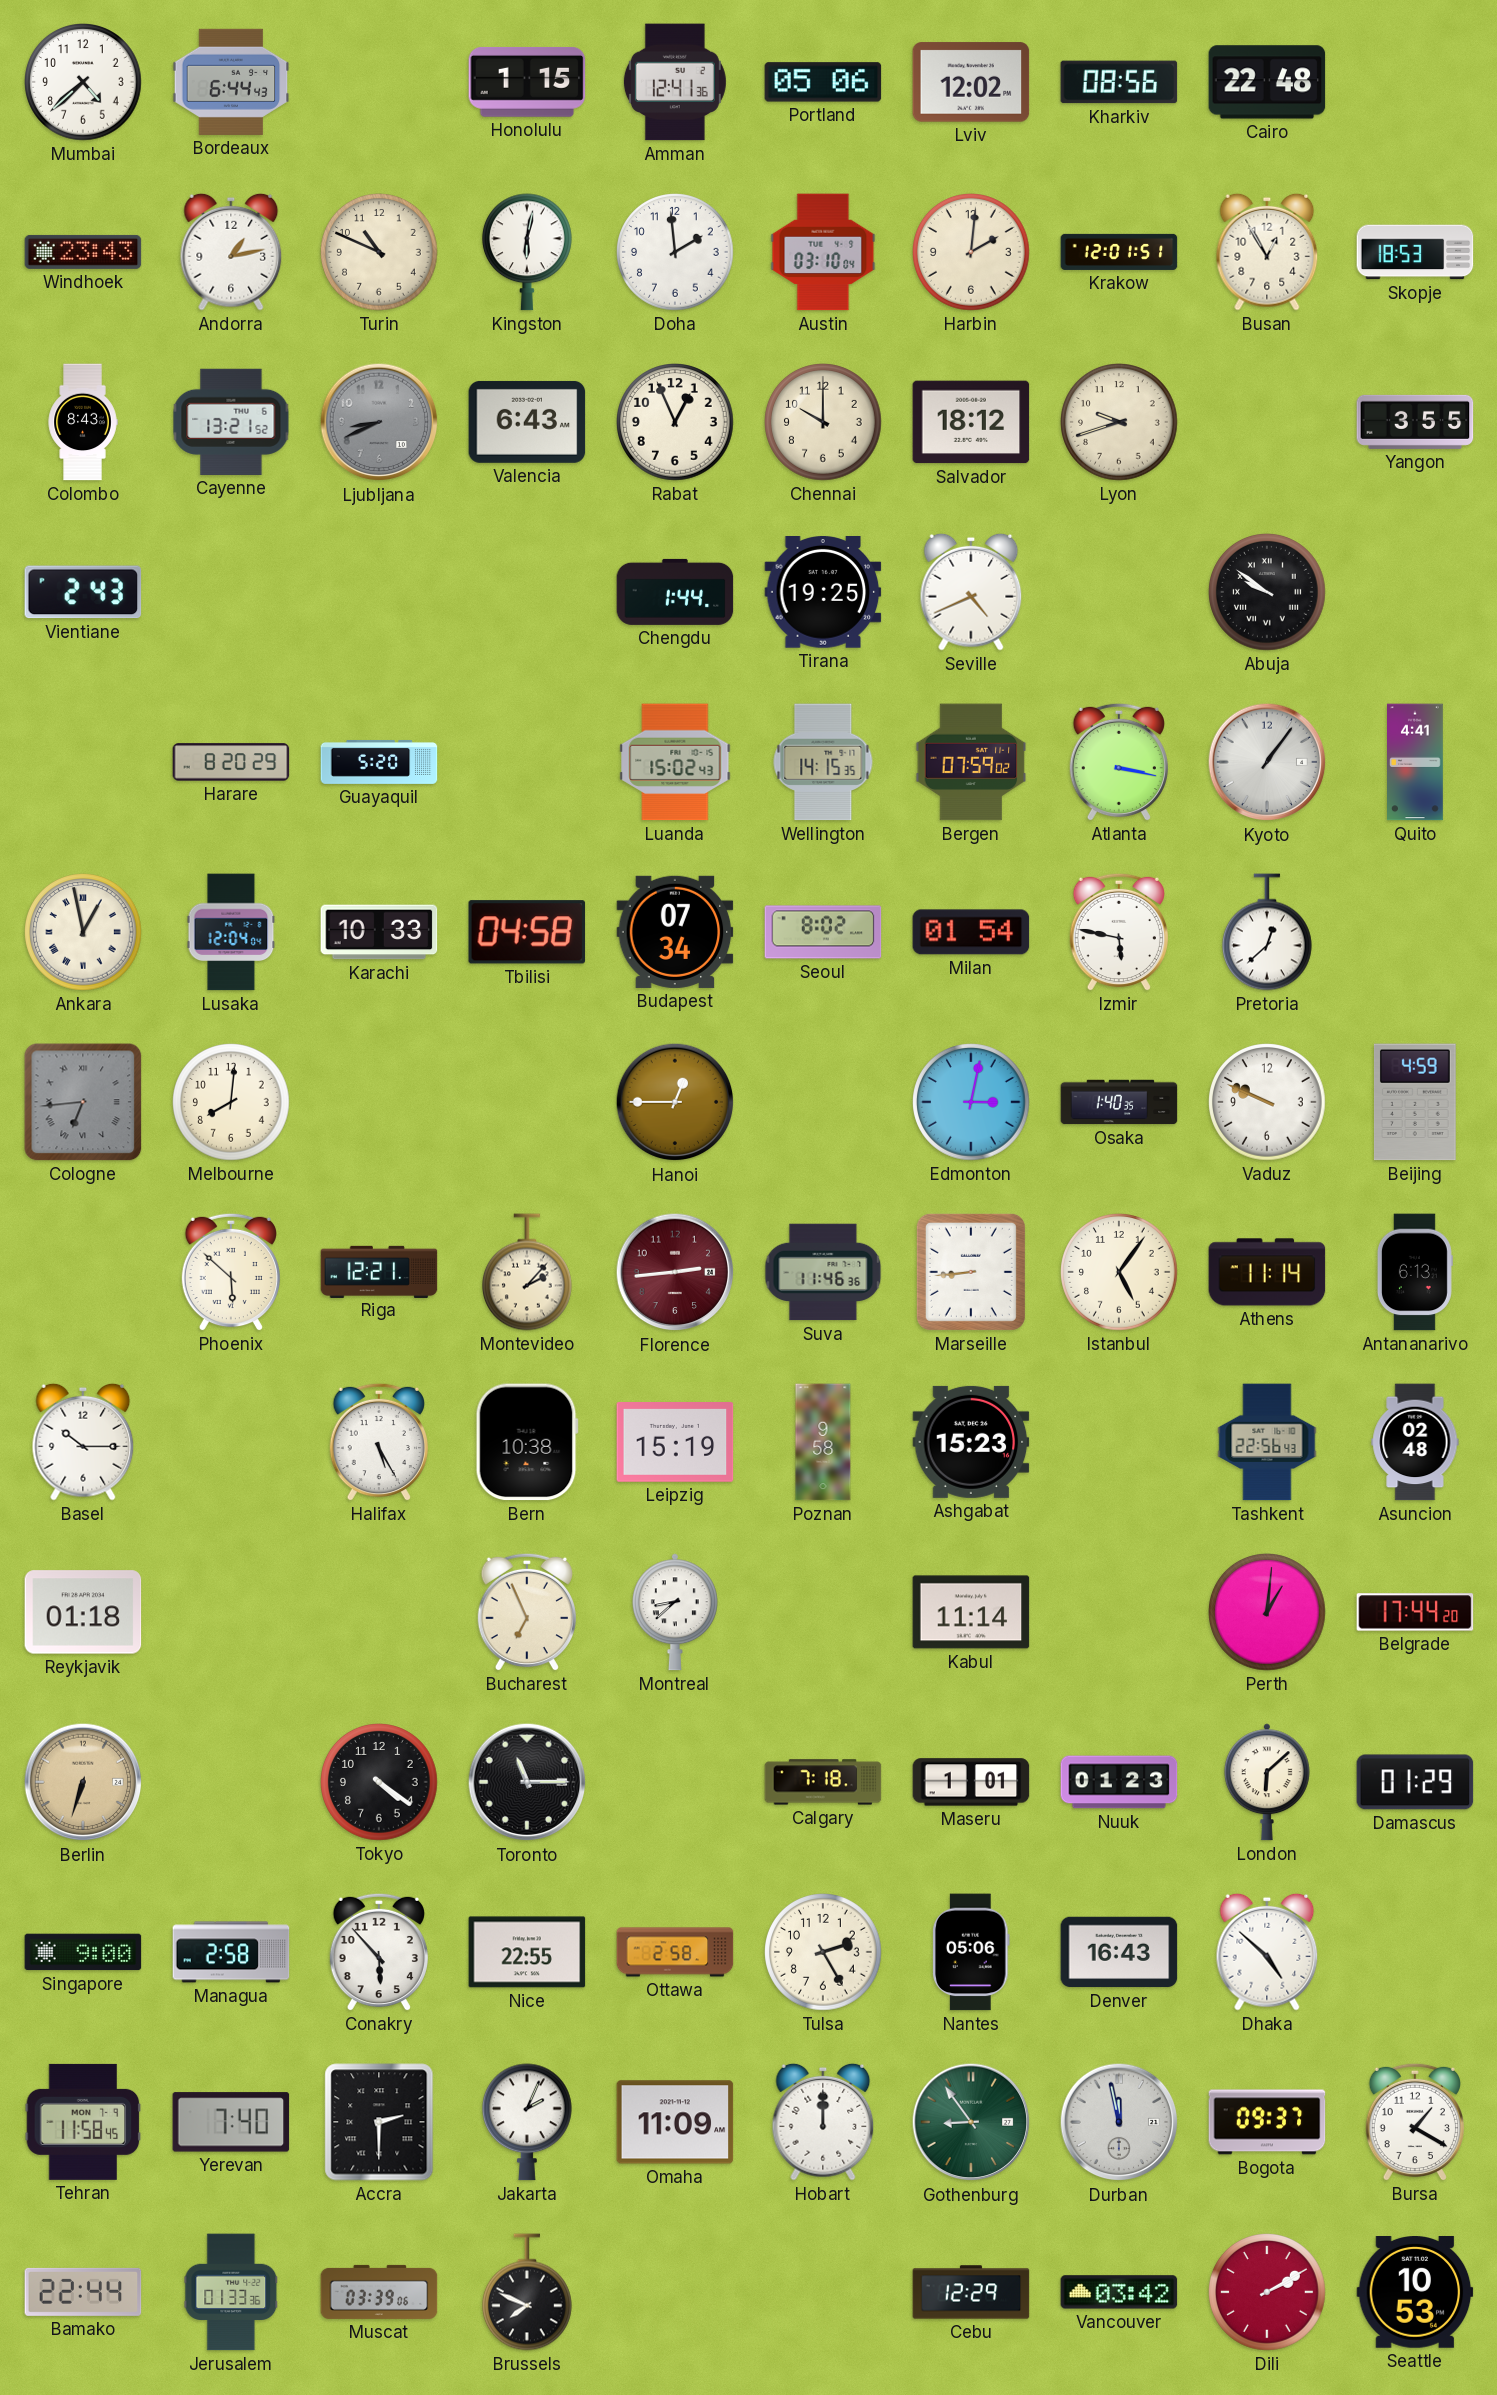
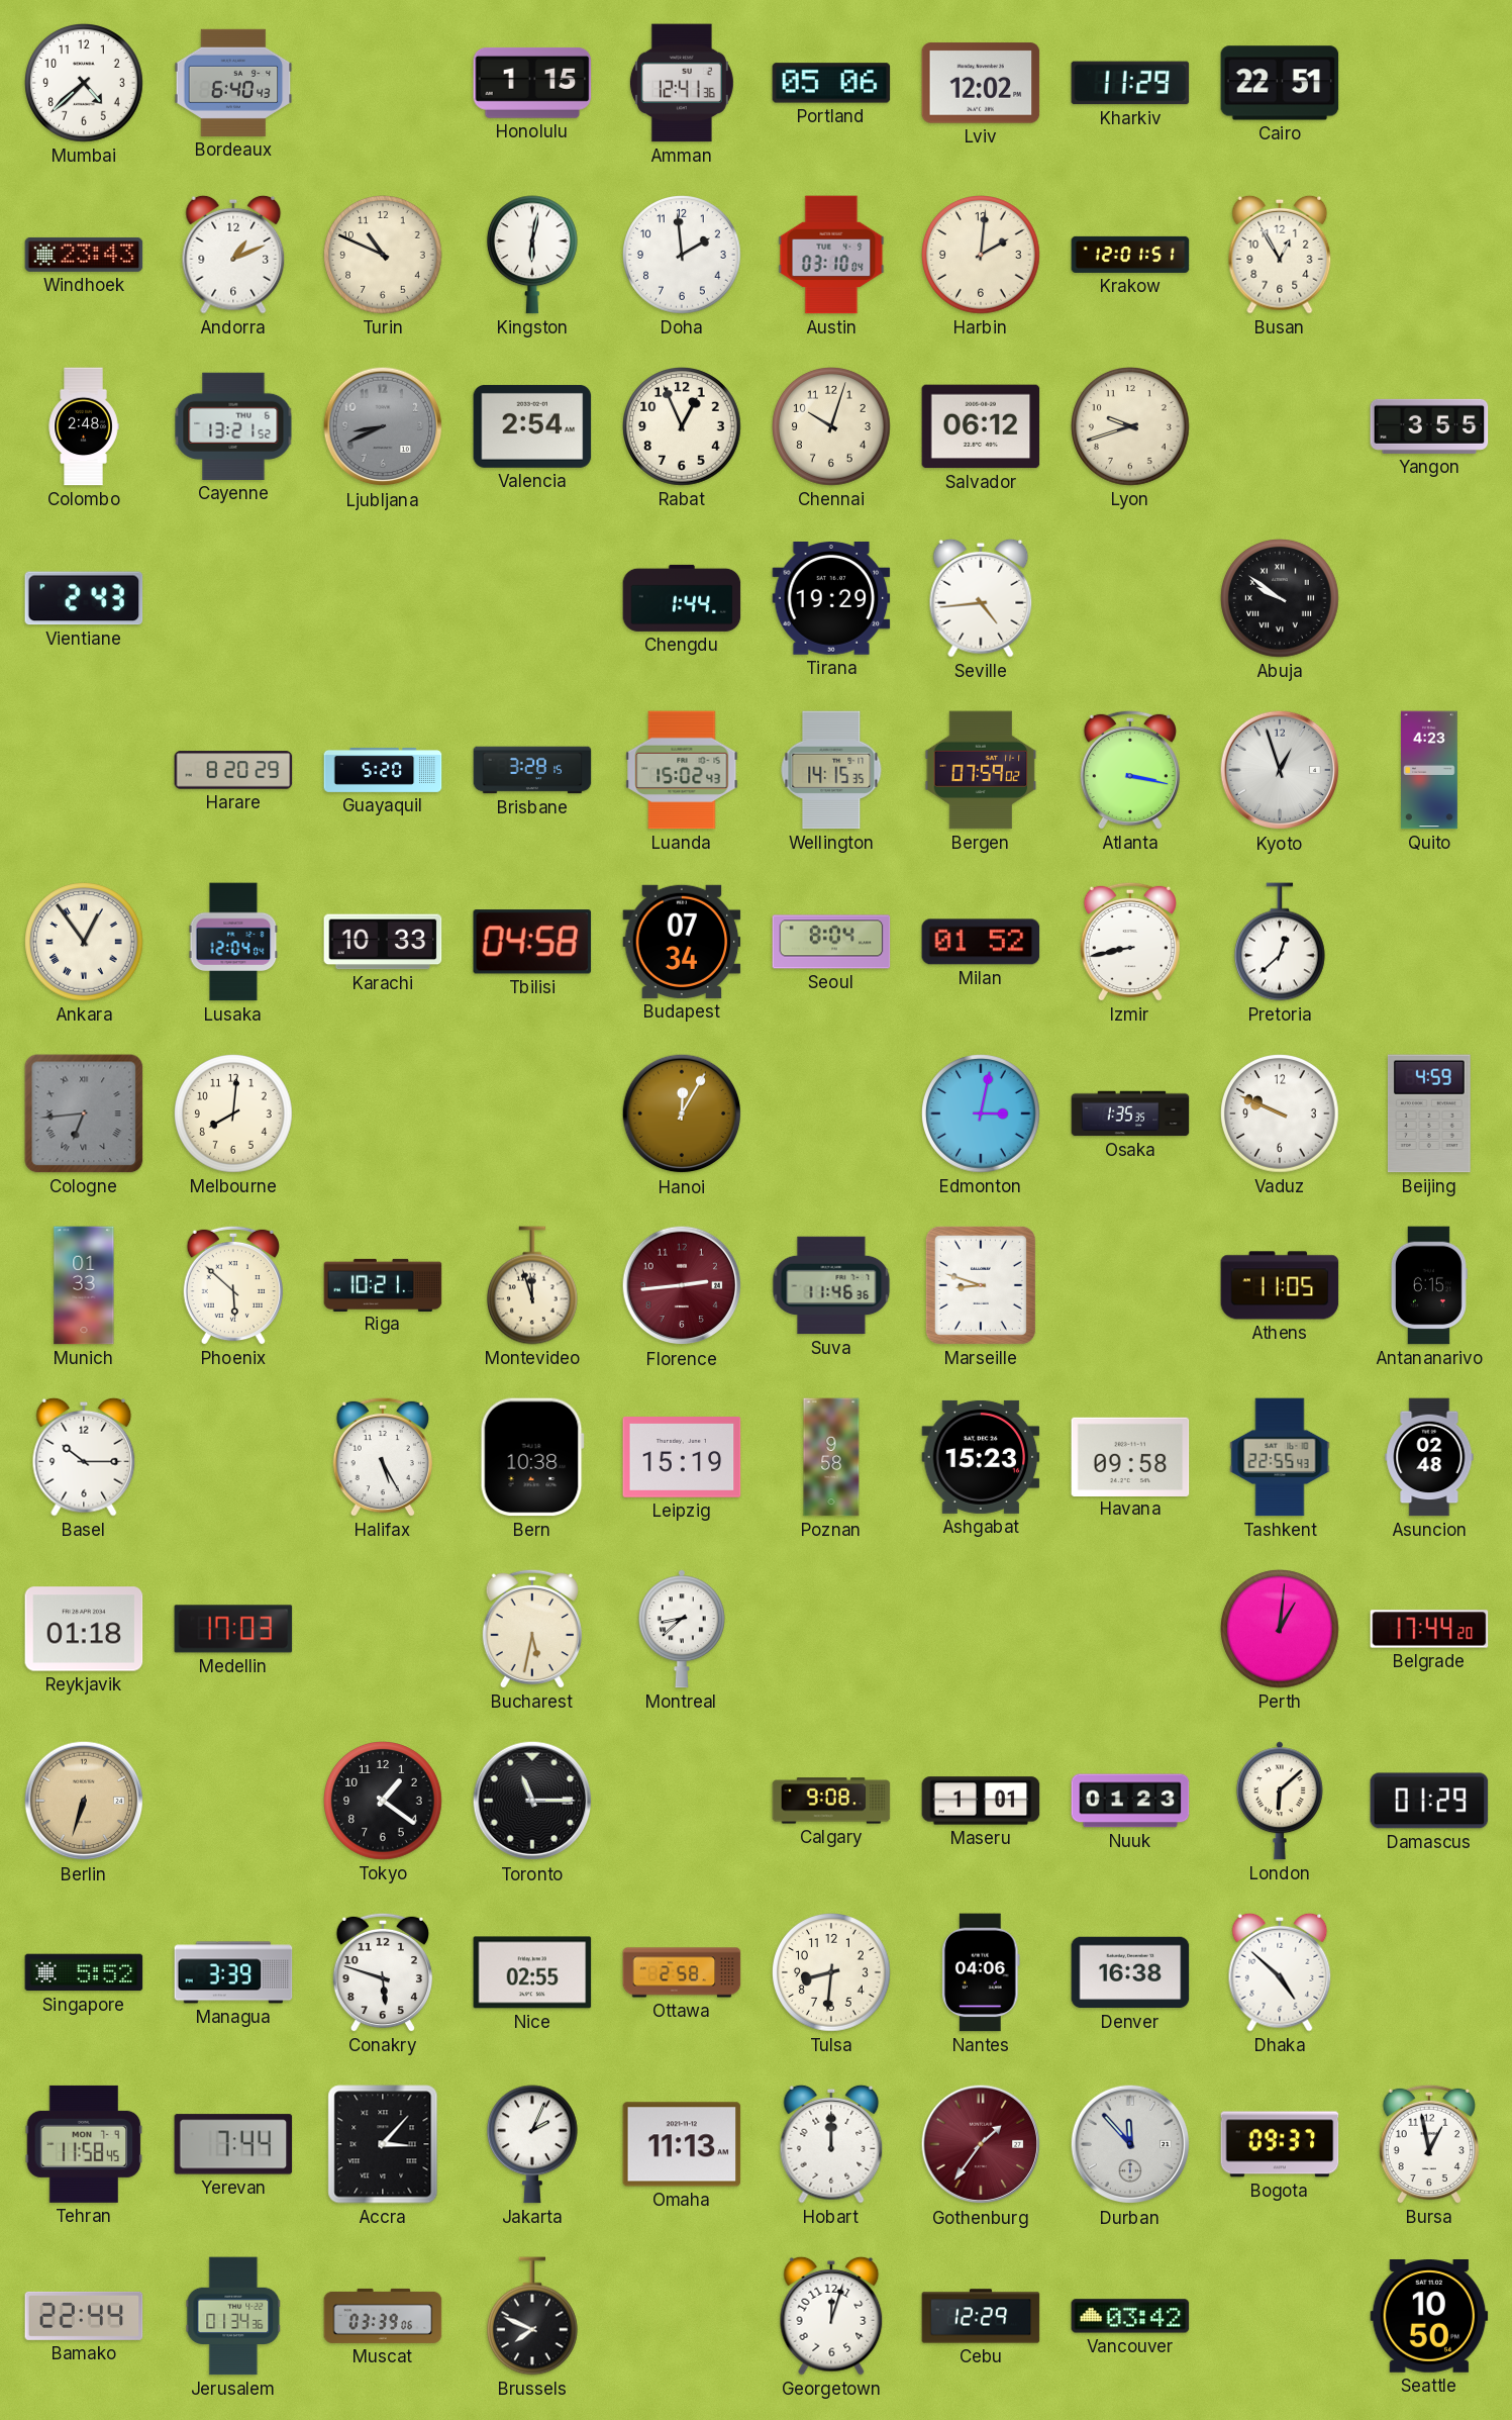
Bordeaux: 6:44 -> 6:40
Kharkiv: 08:56 -> 11:29
Cairo: 22:48 -> 22:51
Andorra: 1:13 -> 1:11
Skopje: 18:53 -> none
Colombo: 8:43 -> 2:48
Valencia: 6:43 -> 2:54
Chennai: 10:00 -> 10:03
Salvador: 18:12 -> 06:12
Tirana: 19:25 -> 19:29
Seville: 4:41 -> 4:44
Brisbane: none -> 3:28
Kyoto: 1:06 -> 12:57
Quito: 4:41 -> 4:23
Ankara: 12:58 -> 12:54
Seoul: 8:02 -> 8:04
Milan: 01:54 -> 01:52
Izmir: 5:47 -> 8:43
Hanoi: 12:45 -> 12:05
Osaka: 1:40 -> 1:35
Munich: none -> 01:33
Riga: 12:21 -> 10:21
Montevideo: 2:07 -> 11:57
Marseille: 8:44 -> 8:48
Istanbul: 5:06 -> none
Athens: 11:14 -> 11:05
Antananarivo: 6:13 -> 6:15
Havana: none -> 09:58
Tashkent: 22:56 -> 22:55
Medellin: none -> 17:03
Bucharest: 6:56 -> 5:32
Kabul: 11:14 -> none
Tokyo: 4:21 -> 1:21
Calgary: 7:18 -> 9:08
Singapore: 9:00 -> 5:52
Managua: 2:58 -> 3:39
Conakry: 5:53 -> 5:48
Nice: 22:55 -> 02:55
Tulsa: 2:25 -> 8:31
Nantes: 05:06 -> 04:06
Denver: 16:43 -> 16:38
Yerevan: 7:40 -> 7:44
Accra: 2:30 -> 3:07
Omaha: 11:09 -> 11:13
Gothenburg: 8:54 -> 1:36
Gothenburg dial: green -> burgundy
Durban: 11:58 -> 11:53
Bursa: 1:20 -> 12:58
Jerusalem: 01:33 -> 01:34
Georgetown: none -> 12:03
Dili: 2:10 -> none
Seattle: 10:53 -> 10:50
